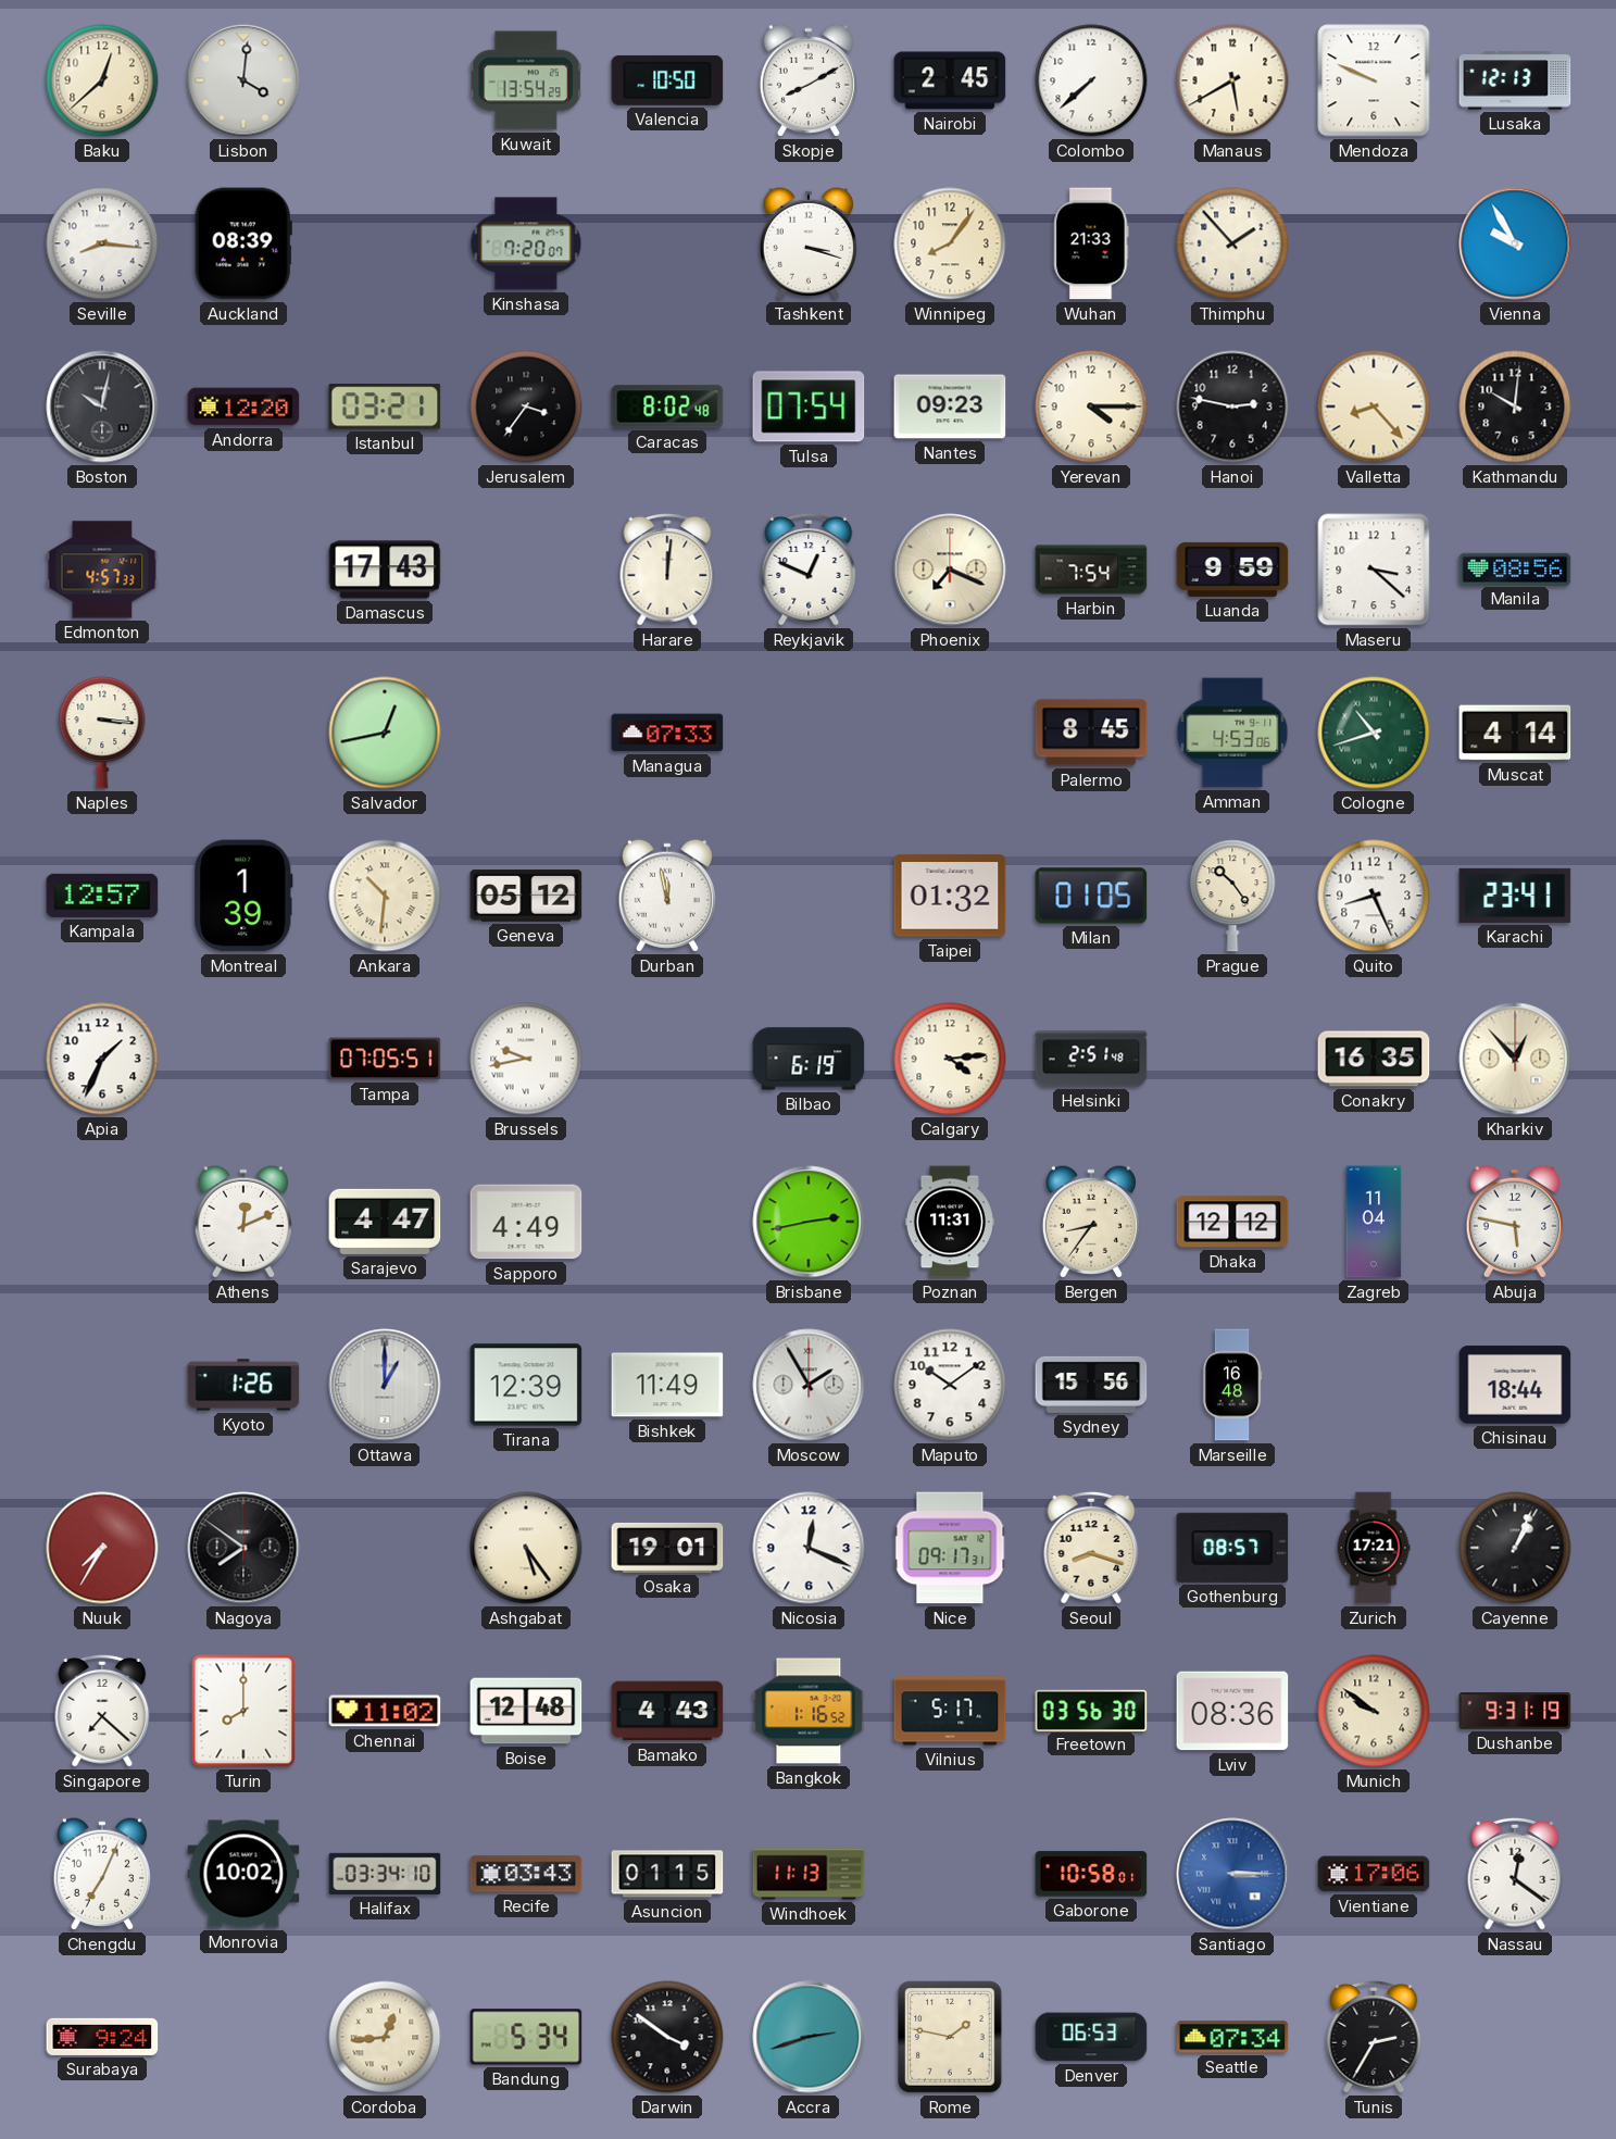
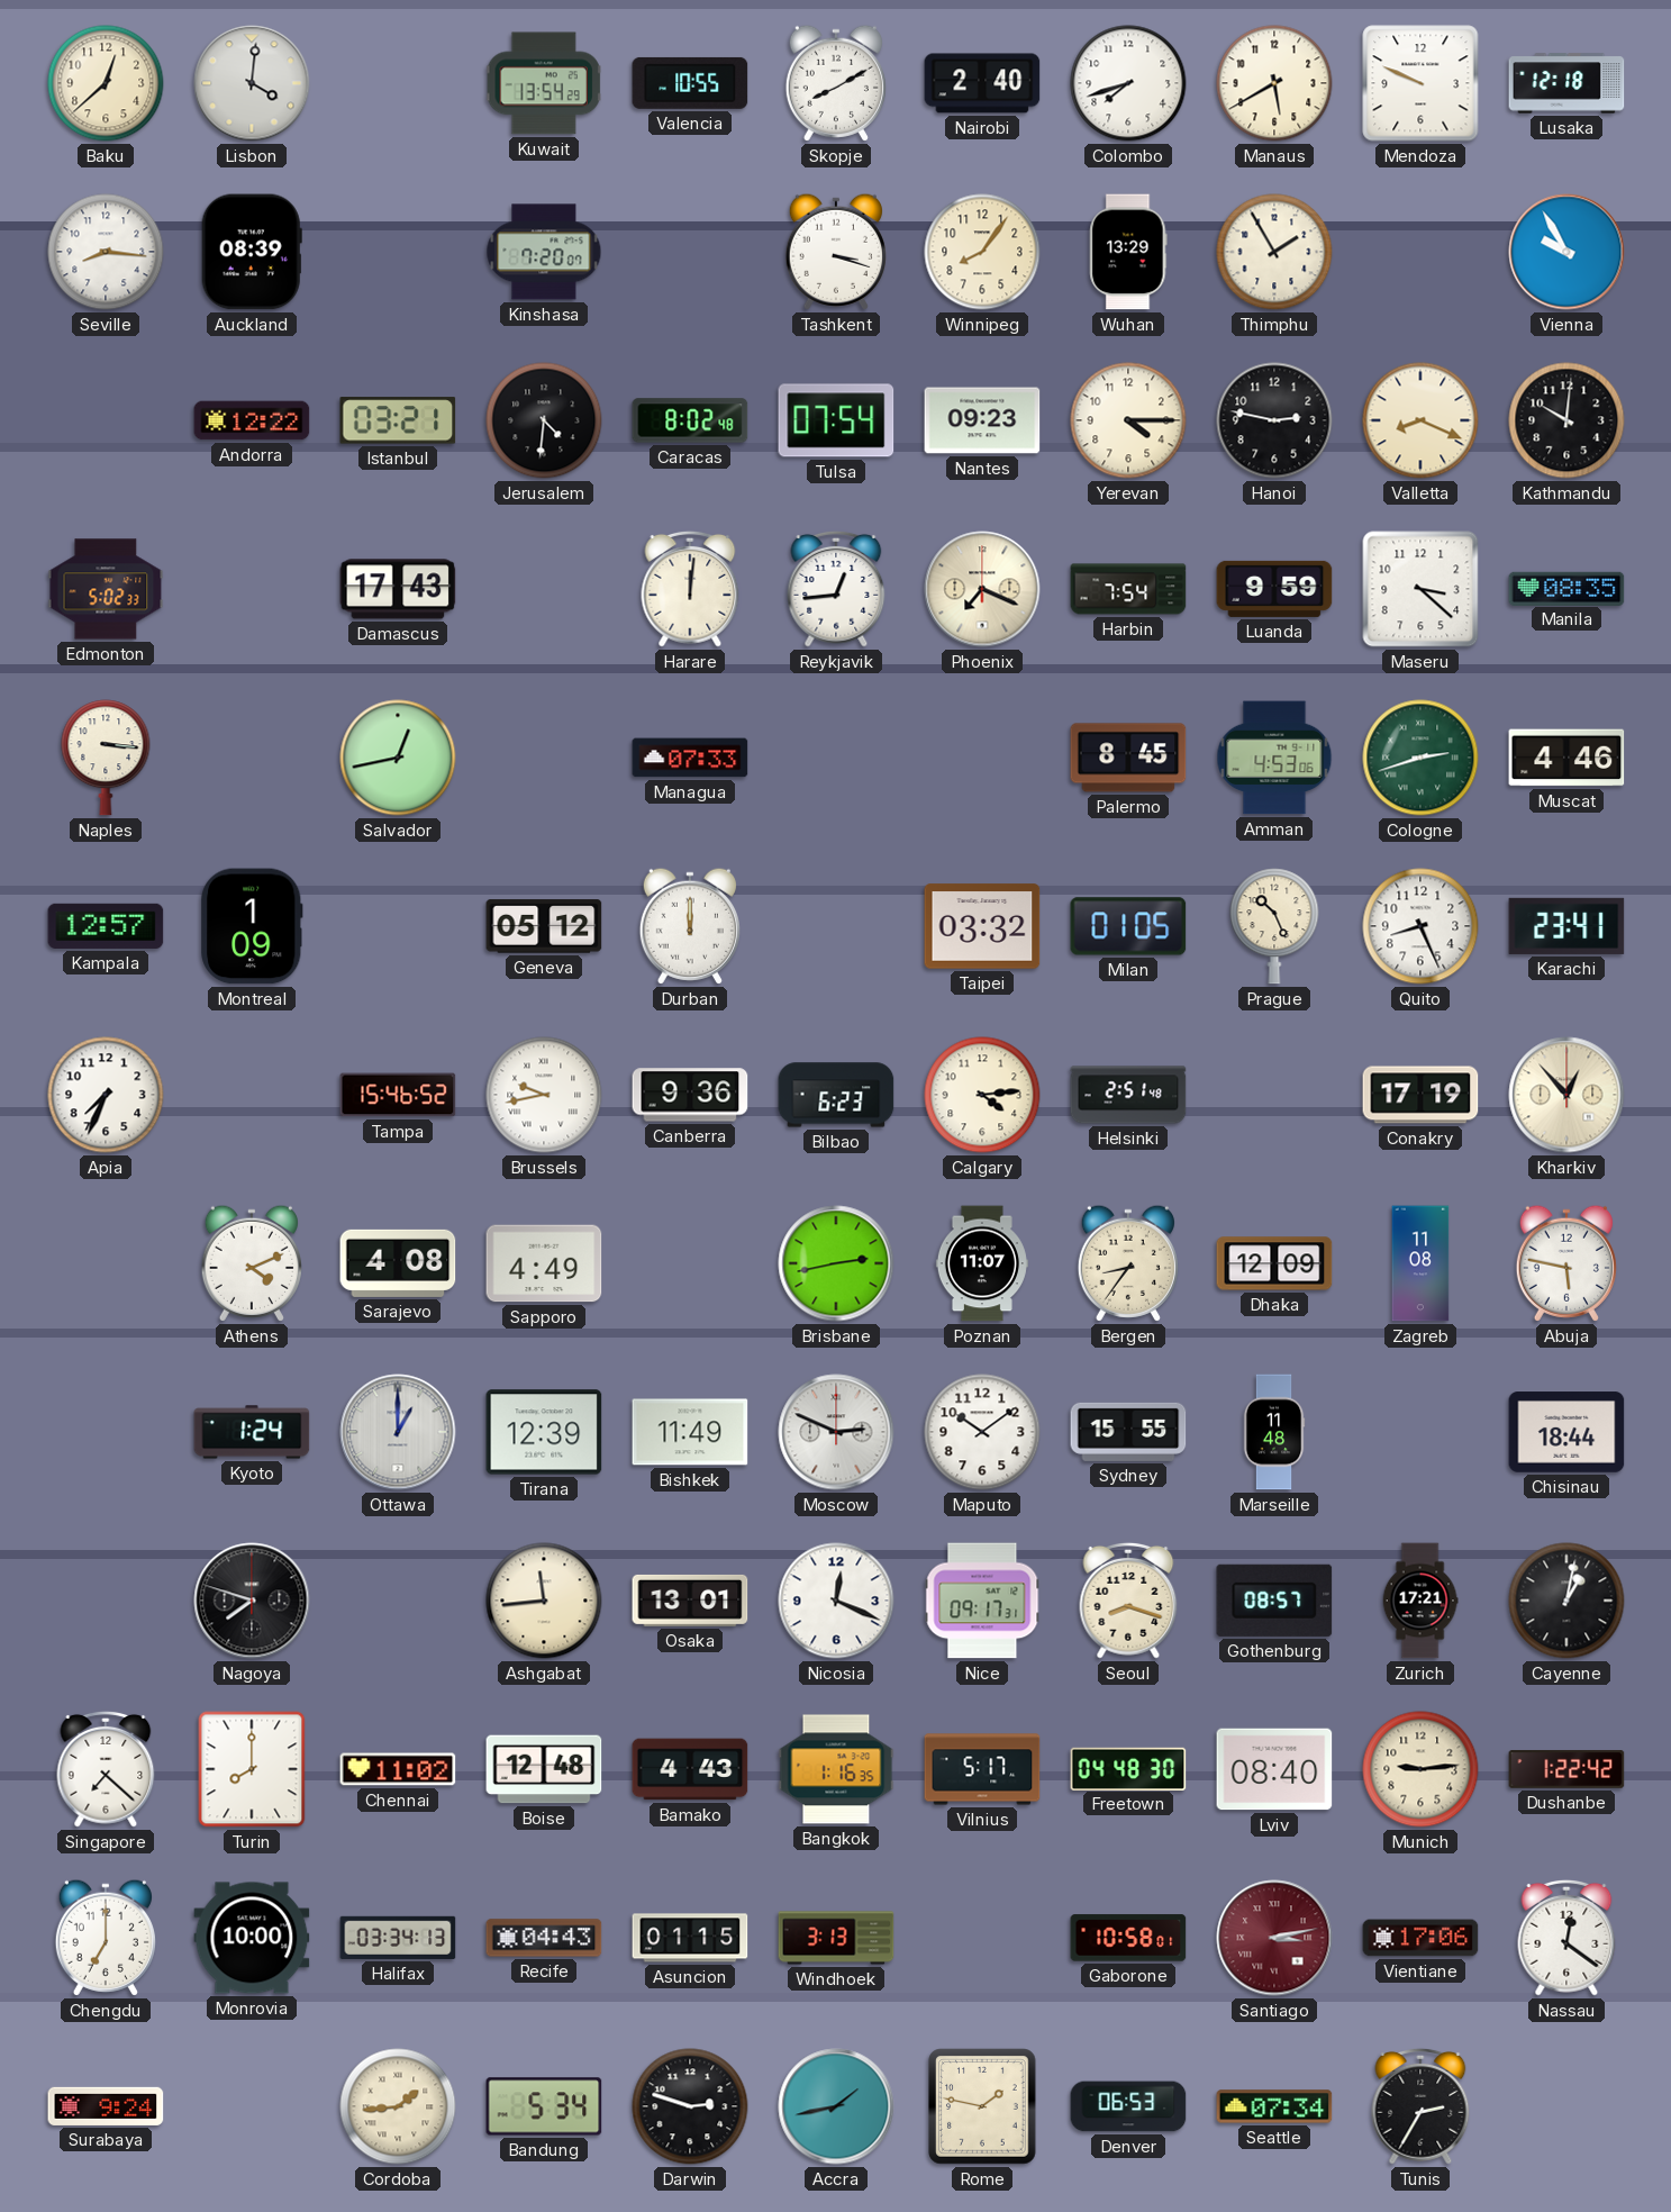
Valencia: 10:50 -> 10:55
Nairobi: 2:45 -> 2:40
Colombo: 7:38 -> 7:42
Lusaka: 12:13 -> 12:18
Wuhan: 21:33 -> 13:29
Thimphu: 1:53 -> 1:55
Boston: 10:02 -> none
Andorra: 12:20 -> 12:22
Jerusalem: 3:36 -> 4:31
Valletta: 8:23 -> 8:19
Edmonton: 4:57 -> 5:02
Reykjavik: 12:49 -> 12:44
Manila: 08:56 -> 08:35
Cologne: 10:42 -> 2:42
Muscat: 4:14 -> 4:46
Montreal: 1:39 -> 1:09
Ankara: 10:31 -> none
Durban: 11:58 -> 12:00
Taipei: 01:32 -> 03:32
Prague: 10:24 -> 10:26
Apia: 1:34 -> 7:34
Tampa: 07:05 -> 15:46
Canberra: none -> 9:36
Bilbao: 6:19 -> 6:23
Conakry: 16:35 -> 17:19
Athens: 12:11 -> 4:11
Sarajevo: 4:47 -> 4:08
Poznan: 11:31 -> 11:07
Dhaka: 12:12 -> 12:09
Zagreb: 11:04 -> 11:08
Kyoto: 1:26 -> 1:24
Moscow: 1:55 -> 2:49
Sydney: 15:56 -> 15:55
Marseille: 16:48 -> 11:48
Nuuk: 7:35 -> none
Nagoya: 7:51 -> 7:48
Ashgabat: 5:24 -> 11:44
Osaka: 19:01 -> 13:01
Cayenne: 1:04 -> 1:02
Bangkok: 1:16:52 -> 1:16:35
Freetown: 03:56 -> 04:48
Lviv: 08:36 -> 08:40
Munich: 9:51 -> 9:14
Dushanbe: 9:31 -> 1:22
Chengdu: 7:04 -> 7:00
Monrovia: 10:02 -> 10:00
Halifax: 03:34:10 -> 03:34:13
Recife: 03:43 -> 04:43
Windhoek: 11:13 -> 3:13
Santiago: 3:15 -> 3:13
Santiago dial: blue -> burgundy
Cordoba: 12:44 -> 1:44
Darwin: 3:51 -> 2:48
Accra: 2:42 -> 1:43
